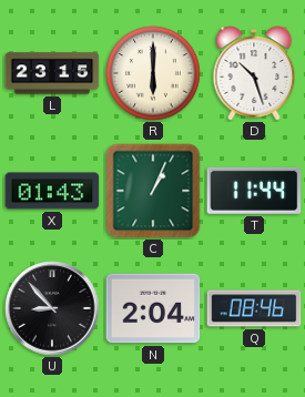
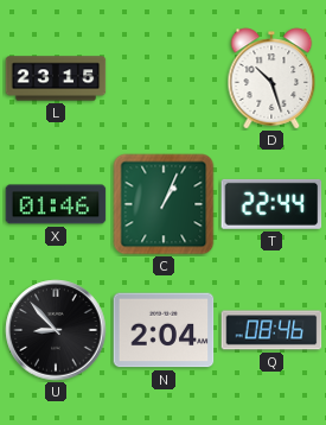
R: 6:00 -> none
X: 01:43 -> 01:46
T: 11:44 -> 22:44
